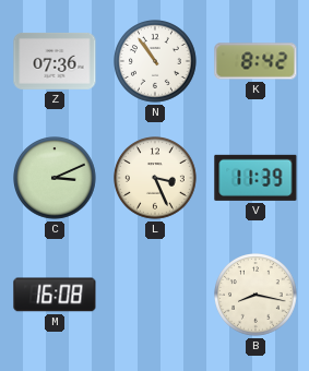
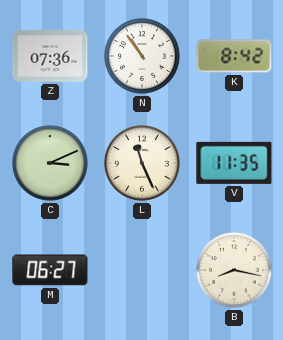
L: 3:26 -> 11:26
V: 11:39 -> 11:35
M: 16:08 -> 06:27
